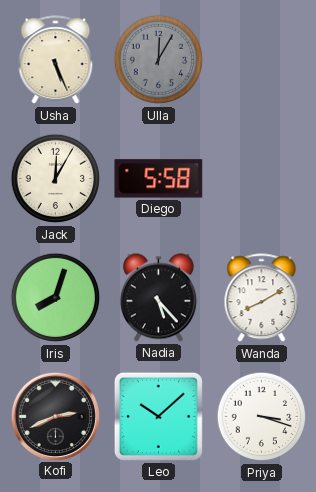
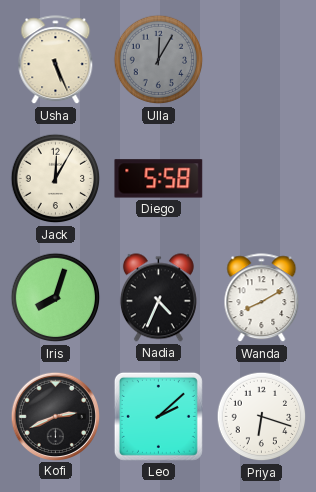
Nadia: 5:23 -> 4:34
Leo: 10:08 -> 2:08
Priya: 3:18 -> 6:18
